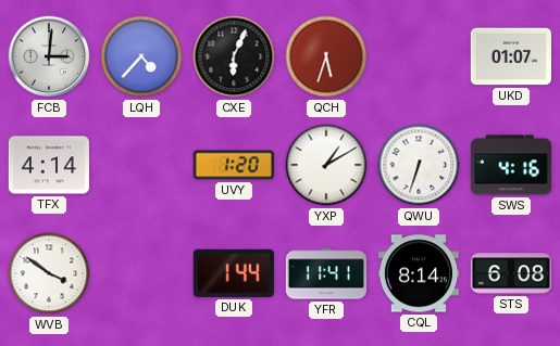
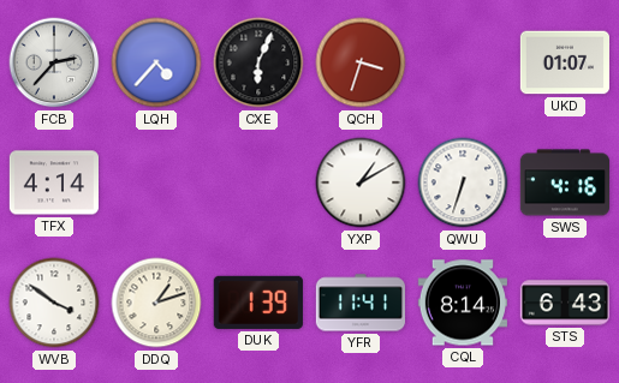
FCB: 3:01 -> 2:37
QCH: 5:33 -> 3:33
UVY: 1:20 -> none
DDQ: none -> 1:12
DUK: 1:44 -> 1:39
STS: 6:08 -> 6:43
